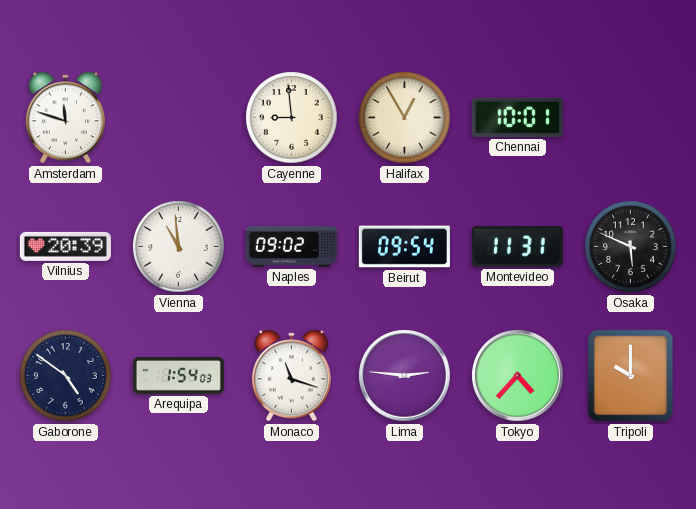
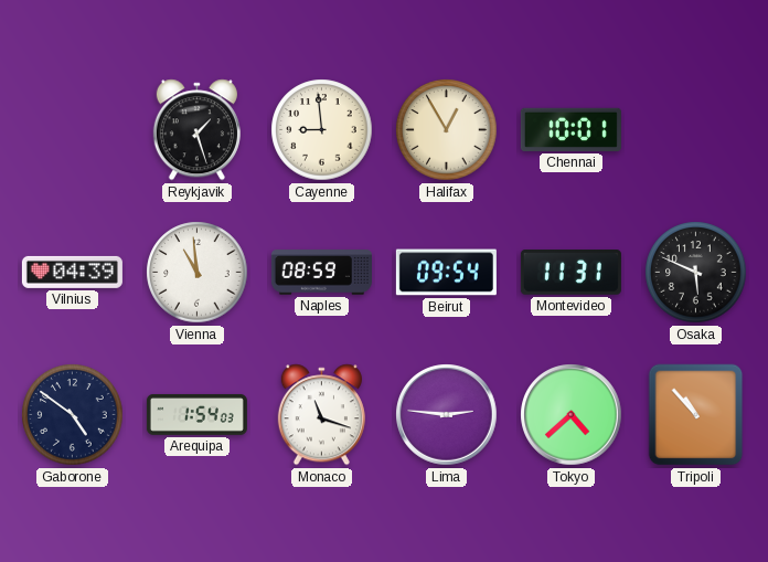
Amsterdam: 11:48 -> none
Reykjavik: none -> 1:27
Vilnius: 20:39 -> 04:39
Naples: 09:02 -> 08:59
Tokyo: 4:37 -> 4:38
Tripoli: 10:00 -> 10:53
